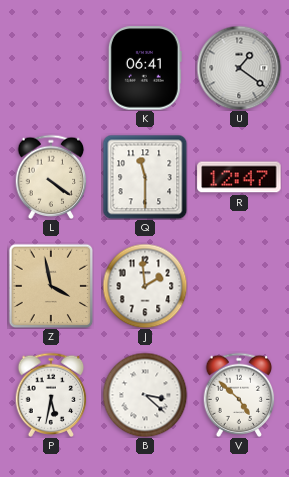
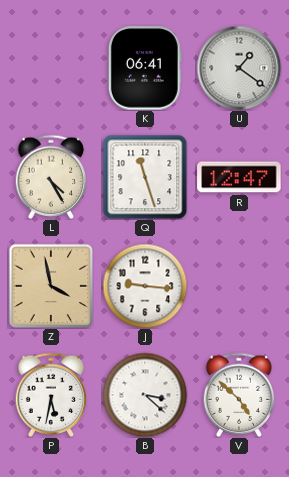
L: 4:21 -> 4:25
Q: 11:30 -> 11:27
J: 1:59 -> 9:16
